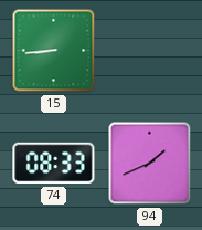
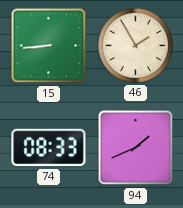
46: none -> 1:55
